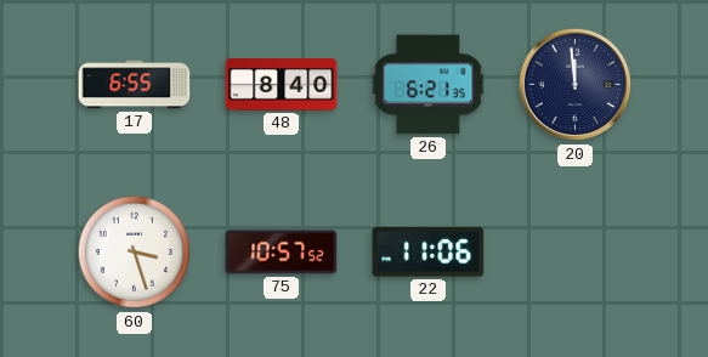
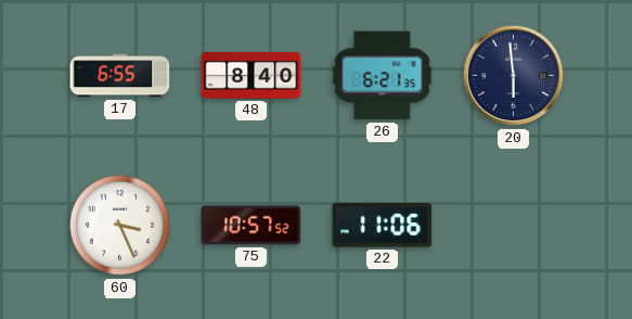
20: 11:59 -> 5:59
60: 3:27 -> 3:26
